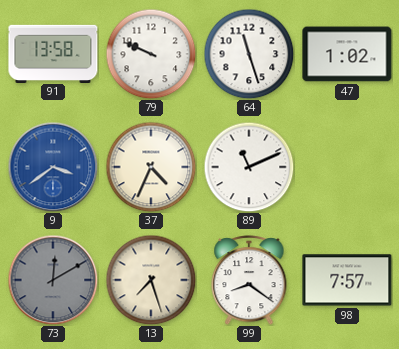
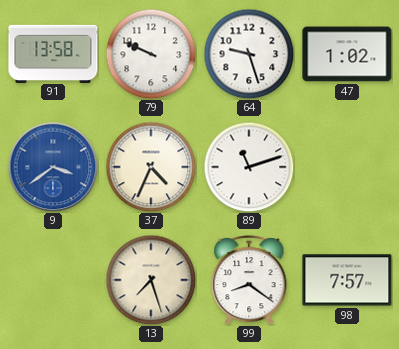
64: 11:27 -> 9:27
89: 11:11 -> 11:12
73: 12:10 -> none
